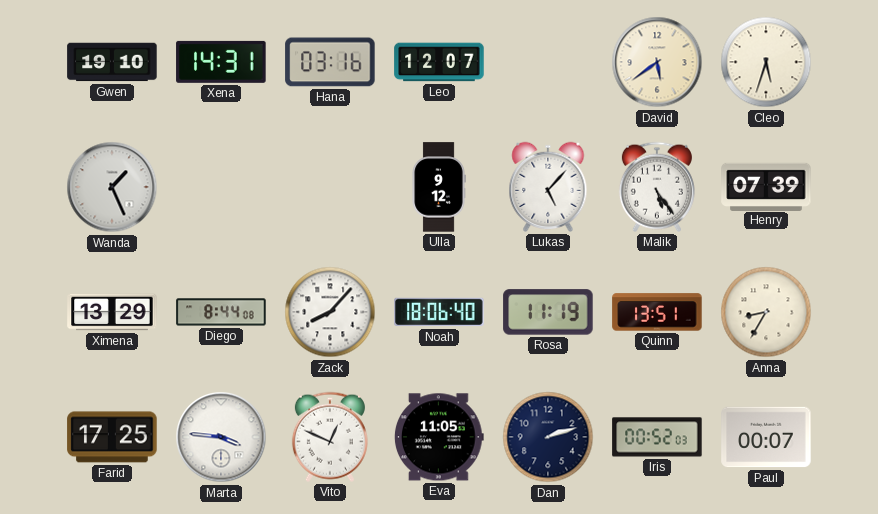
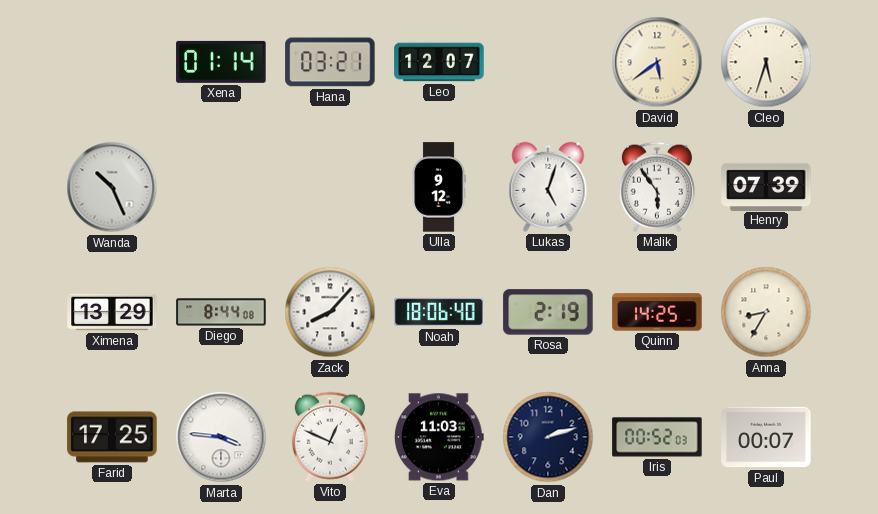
Gwen: 19:10 -> none
Xena: 14:31 -> 01:14
Hana: 03:16 -> 03:21
Wanda: 1:26 -> 10:26
Lukas: 5:07 -> 5:03
Malik: 5:24 -> 5:54
Rosa: 11:19 -> 2:19
Quinn: 13:51 -> 14:25
Eva: 11:05 -> 11:03
